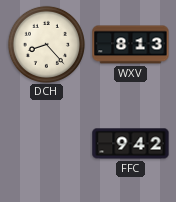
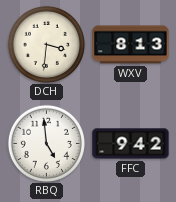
DCH: 8:23 -> 3:31
RBQ: none -> 4:59
